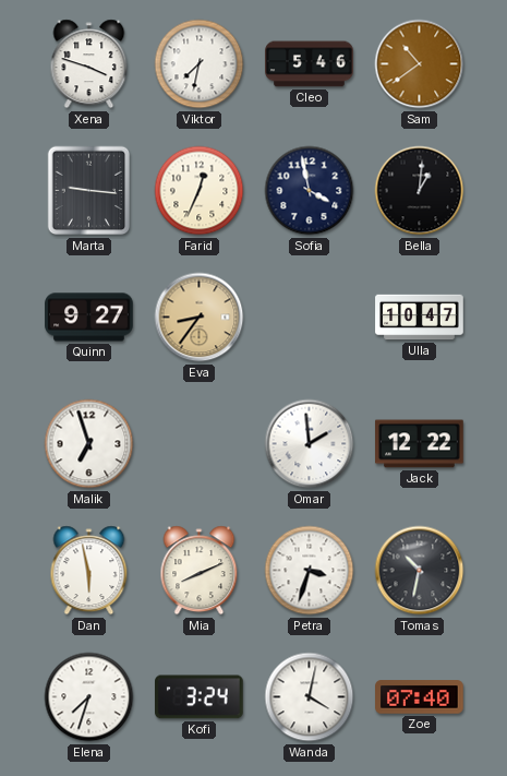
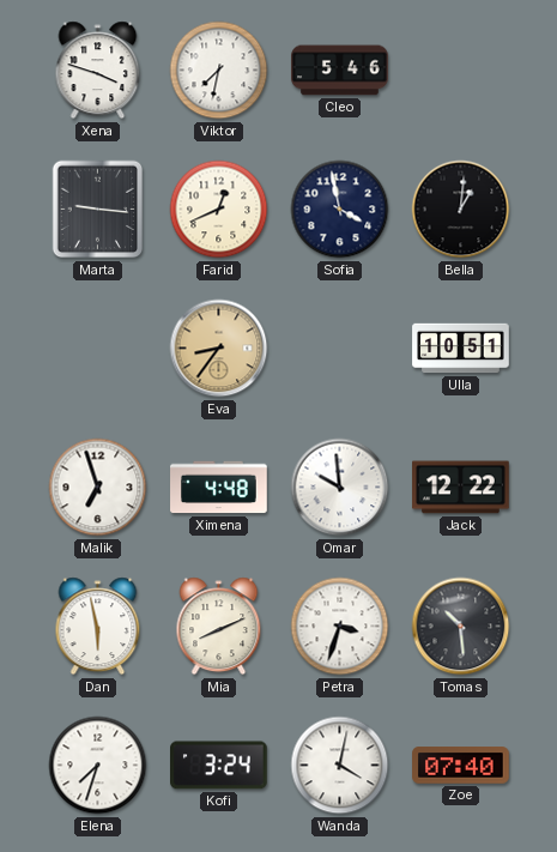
Sam: 10:39 -> none
Farid: 12:34 -> 12:41
Quinn: 9:27 -> none
Ulla: 10:47 -> 10:51
Ximena: none -> 4:48
Omar: 1:59 -> 9:59
Tomas: 10:32 -> 10:29
